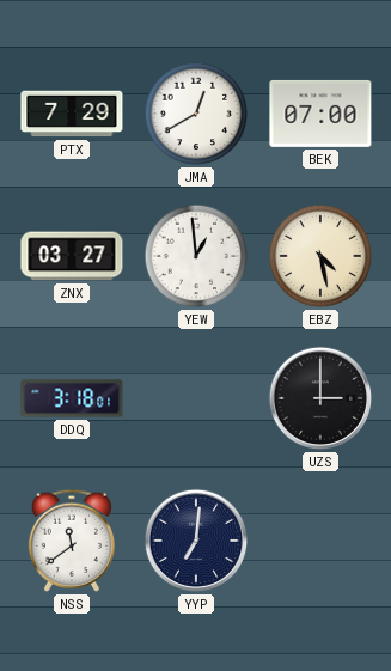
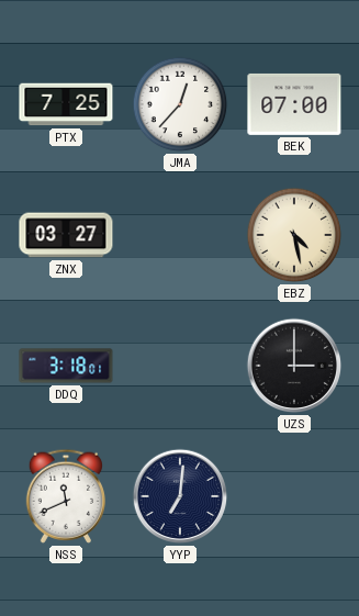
PTX: 7:29 -> 7:25
JMA: 12:40 -> 12:37
YEW: 12:59 -> none
NSS: 11:39 -> 11:41
